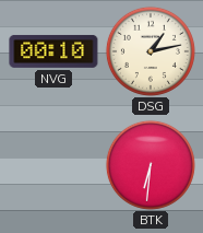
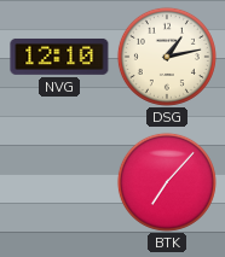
NVG: 00:10 -> 12:10
BTK: 6:31 -> 7:07
